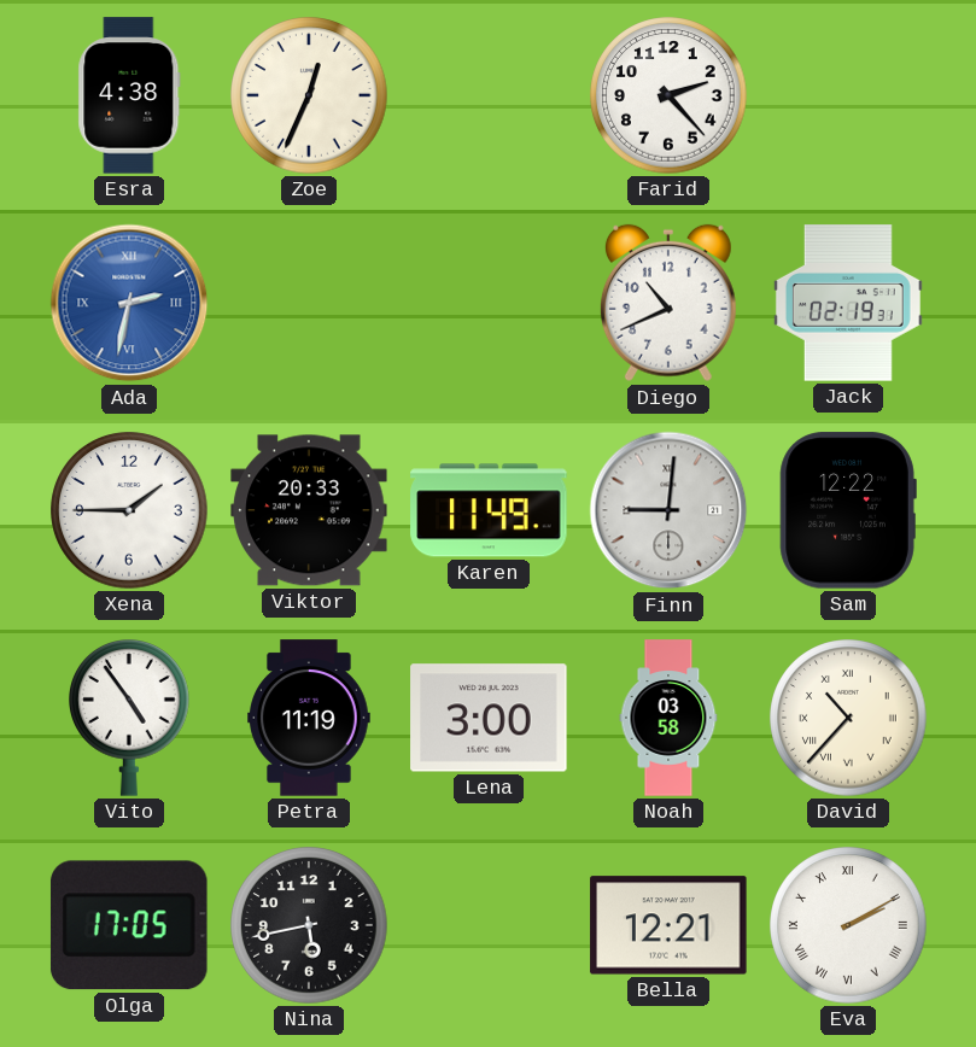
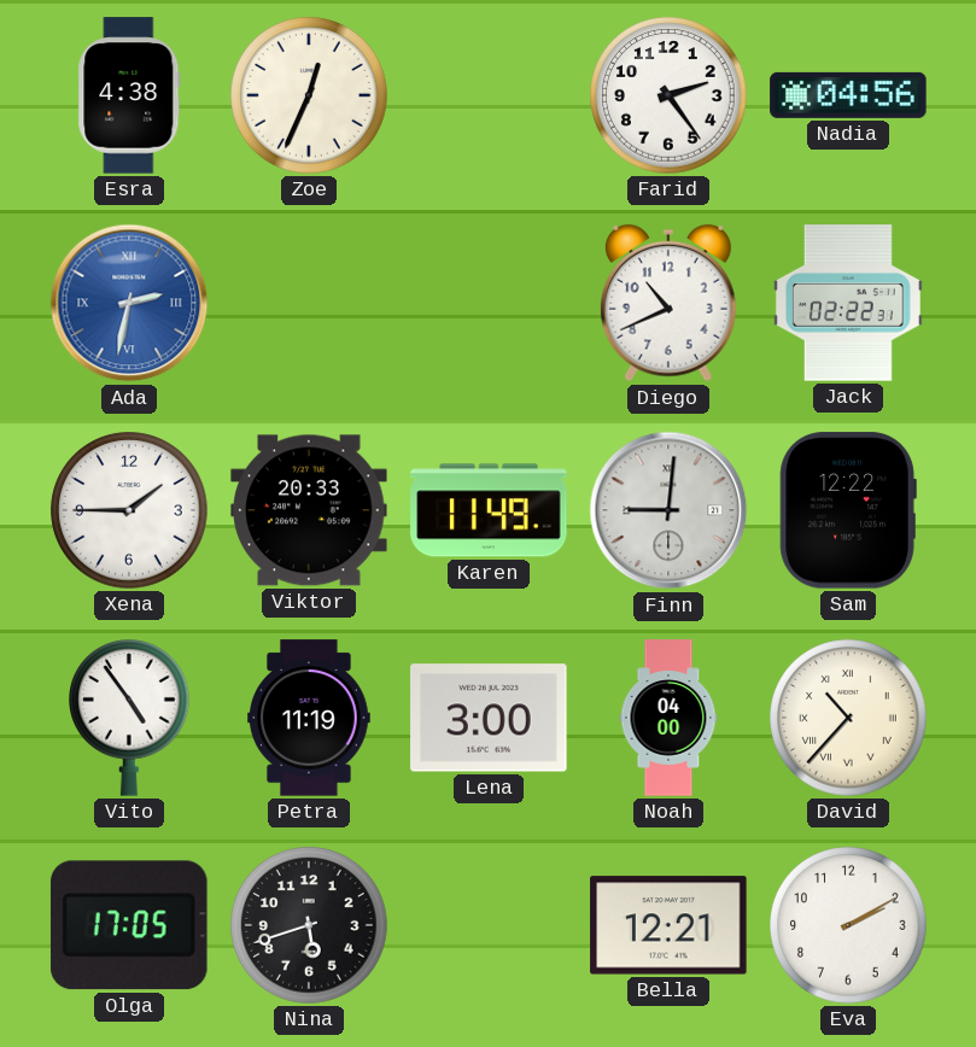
Farid: 2:23 -> 2:24
Nadia: none -> 04:56
Jack: 02:19 -> 02:22
Noah: 03:58 -> 04:00
Nina: 5:43 -> 5:42
Eva numerals: Roman -> Arabic
